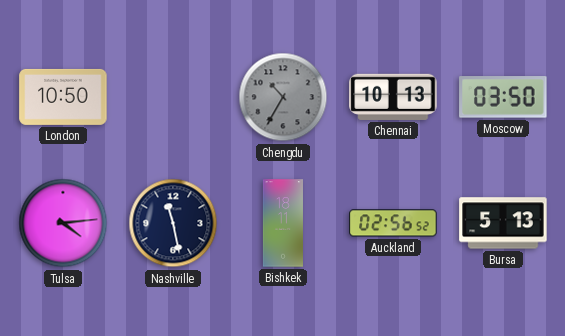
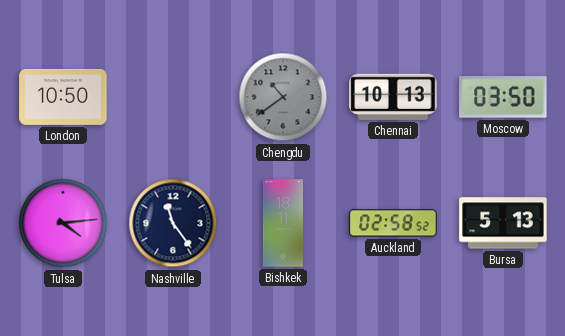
Chengdu: 10:35 -> 10:39
Nashville: 11:28 -> 11:24
Auckland: 02:56 -> 02:58
